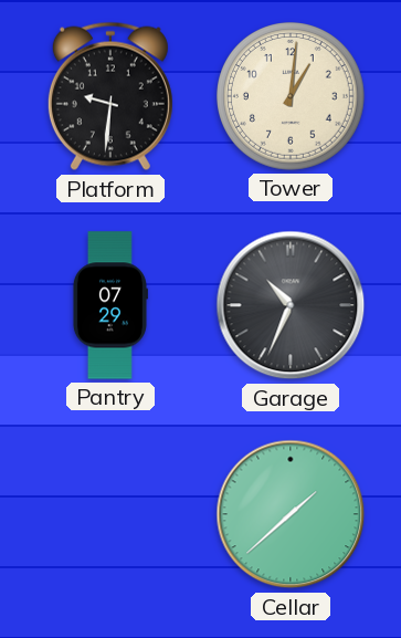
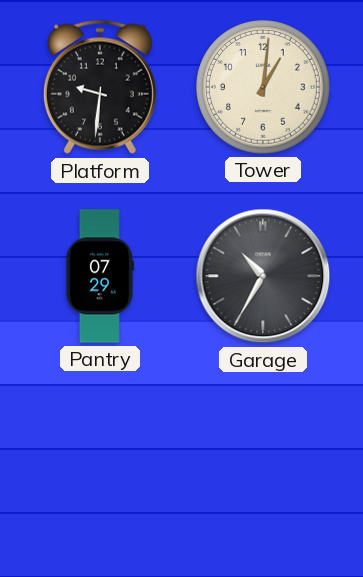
Garage: 10:34 -> 10:35
Cellar: 1:38 -> none
